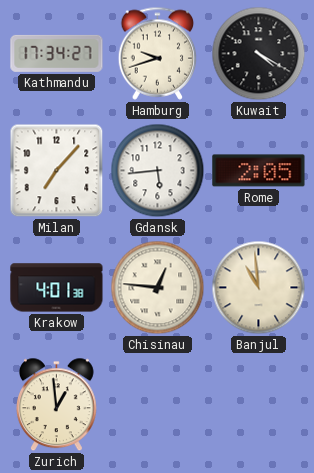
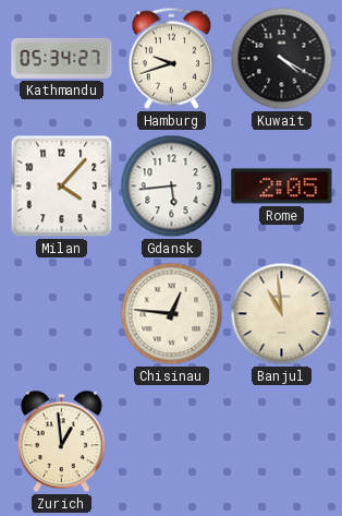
Kathmandu: 17:34 -> 05:34
Milan: 7:07 -> 4:07
Krakow: 4:01 -> none
